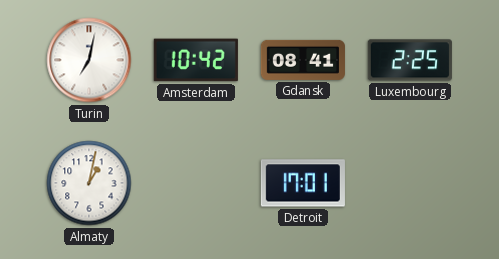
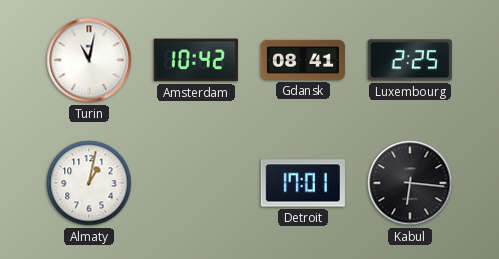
Turin: 7:02 -> 11:02
Kabul: none -> 6:16
